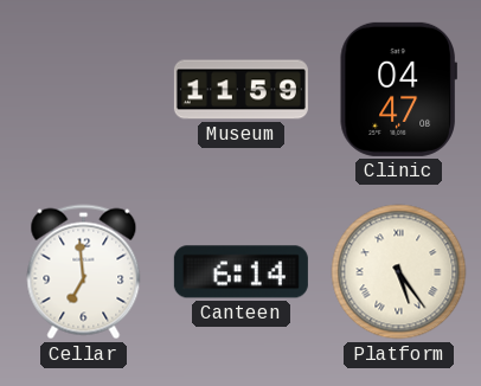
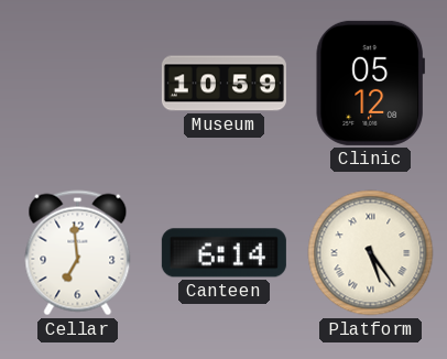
Museum: 11:59 -> 10:59
Clinic: 04:47 -> 05:12
